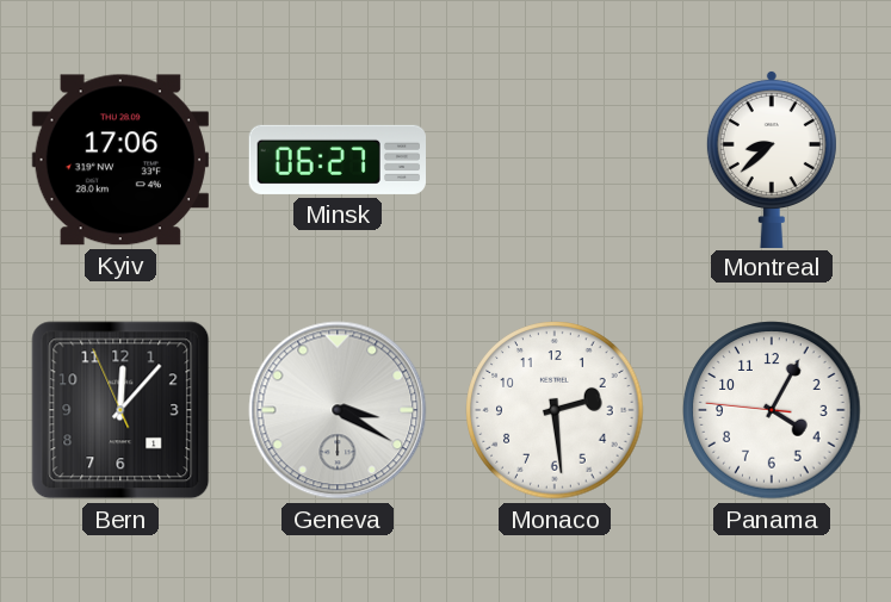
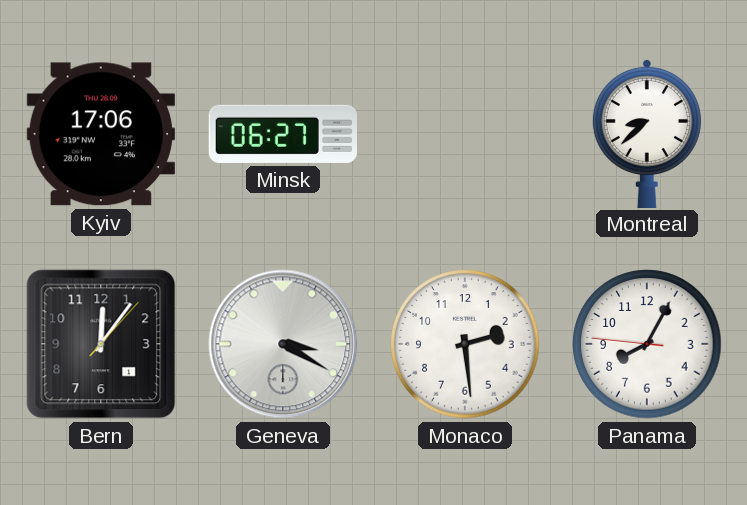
Bern: 12:06:56 -> 12:06:07
Panama: 4:04 -> 8:04
